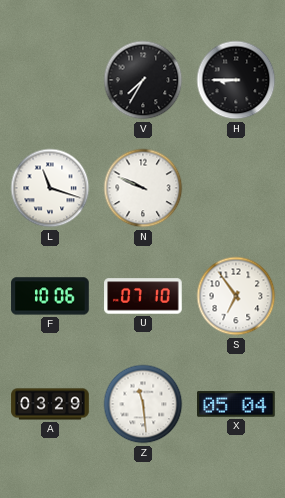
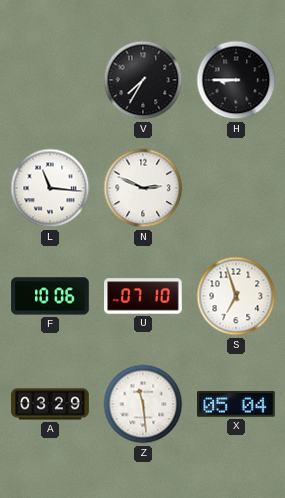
L: 11:18 -> 11:16
N: 9:49 -> 2:49
S: 6:54 -> 6:57
